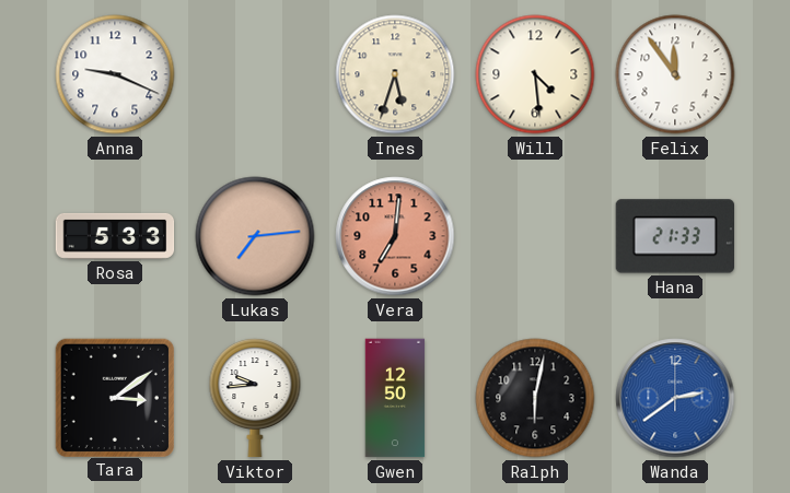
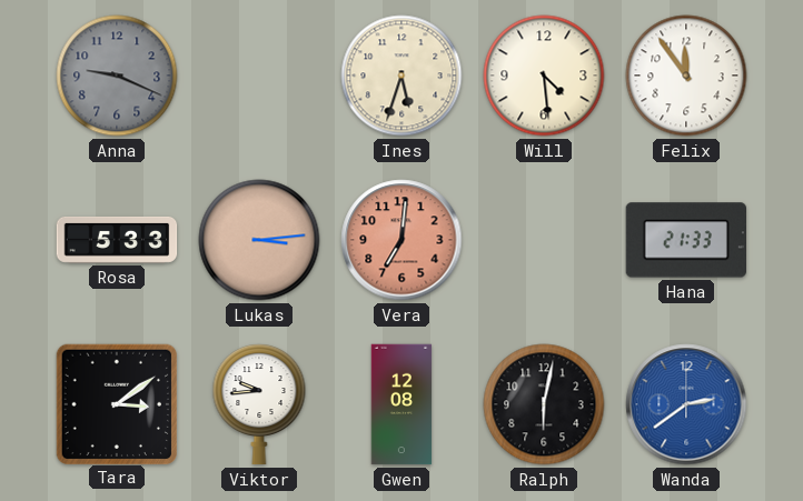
Anna dial: white -> grey
Lukas: 7:14 -> 3:14
Gwen: 12:50 -> 12:08
